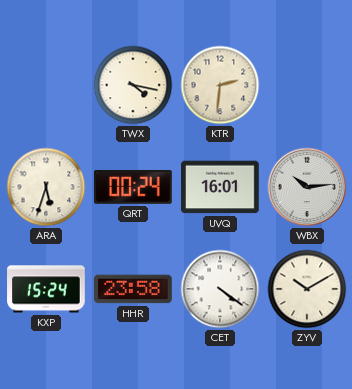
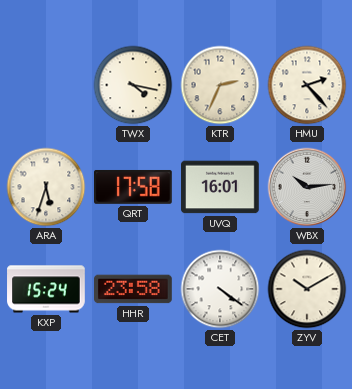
KTR: 2:31 -> 2:34
HMU: none -> 2:23
QRT: 00:24 -> 17:58
